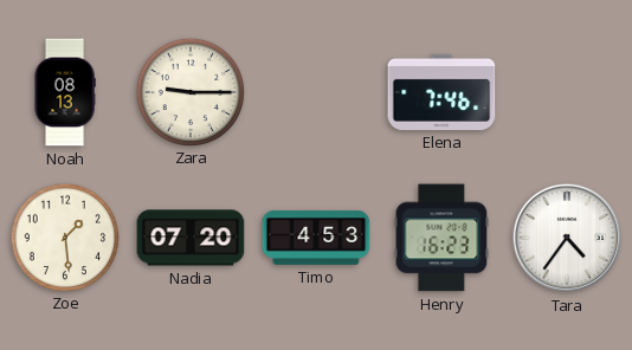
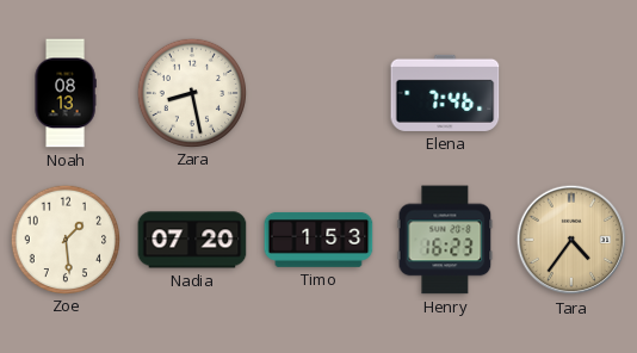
Zara: 9:15 -> 8:28
Timo: 4:53 -> 1:53
Tara dial: white -> champagne
